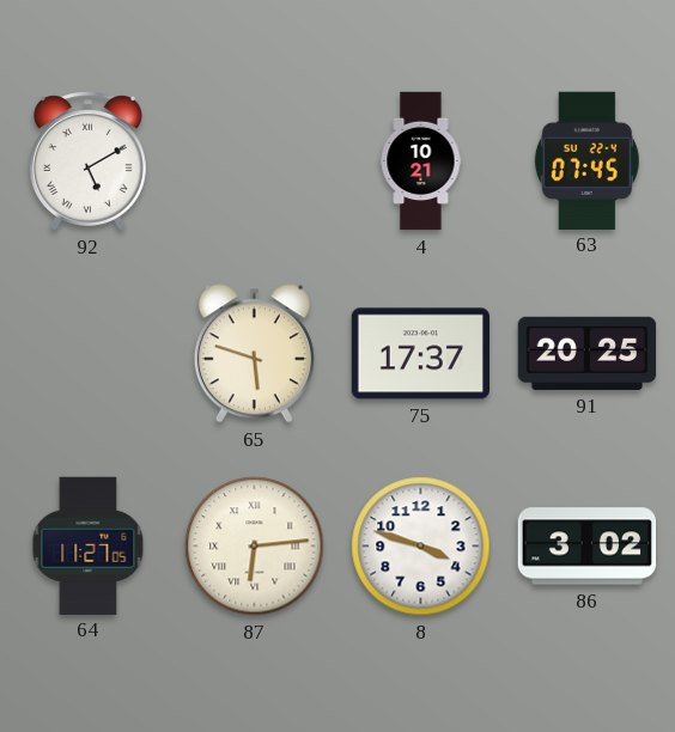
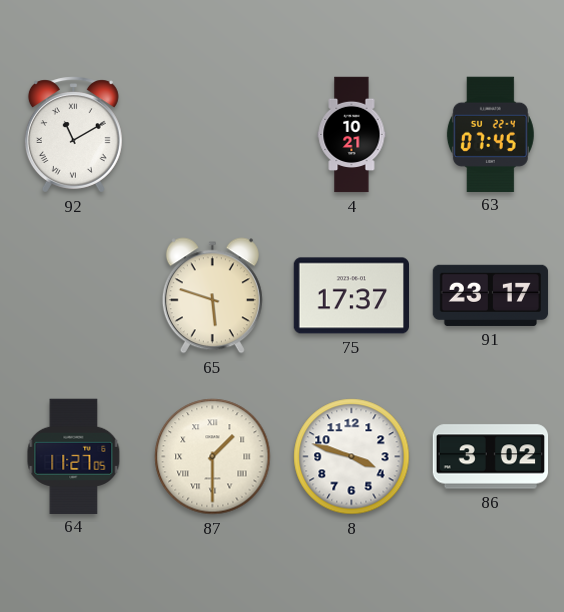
92: 5:10 -> 11:10
91: 20:25 -> 23:17
87: 6:14 -> 1:30
